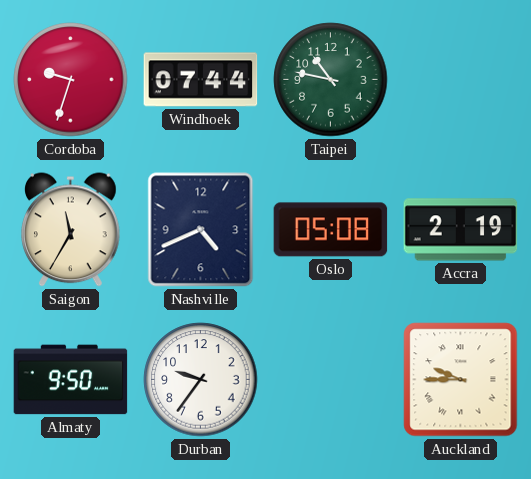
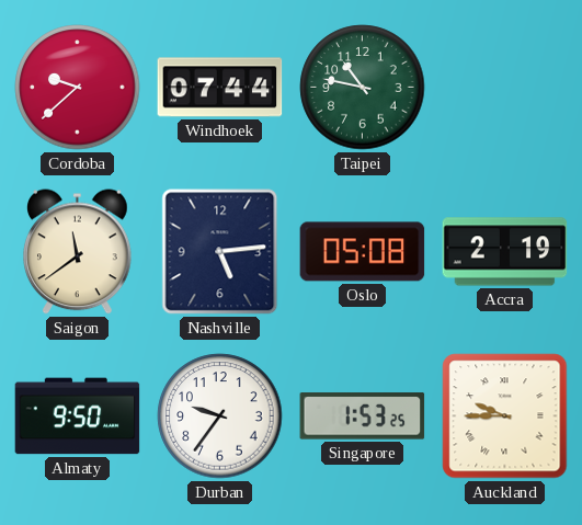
Cordoba: 9:33 -> 9:38
Saigon: 11:35 -> 11:39
Nashville: 4:41 -> 5:14
Singapore: none -> 1:53
